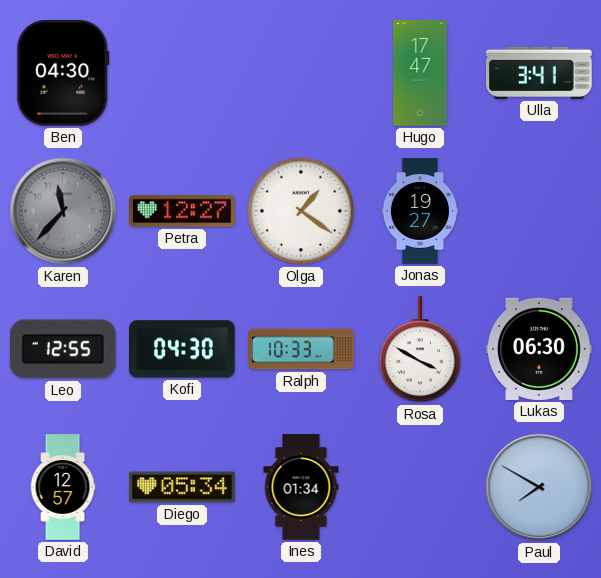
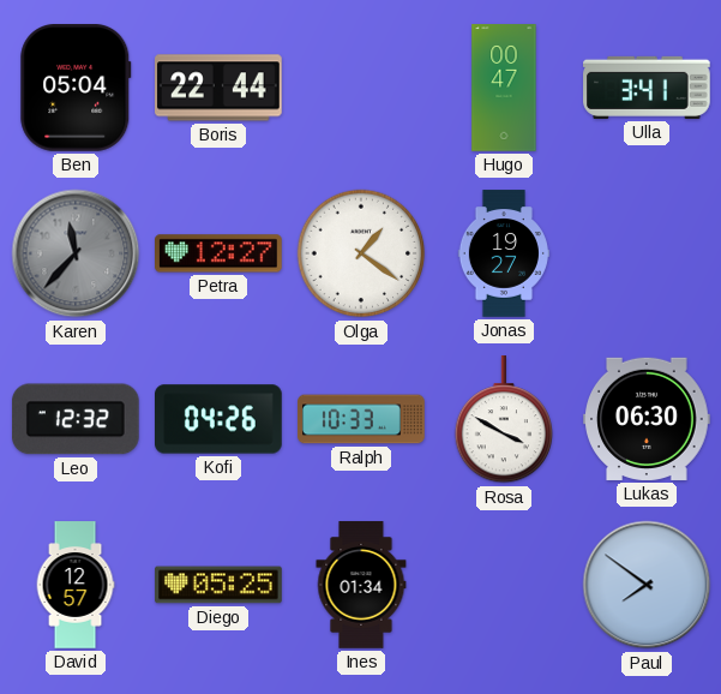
Ben: 04:30 -> 05:04
Boris: none -> 22:44
Hugo: 17:47 -> 00:47
Leo: 12:55 -> 12:32
Kofi: 04:30 -> 04:26
Diego: 05:34 -> 05:25
Paul: 7:50 -> 7:51
